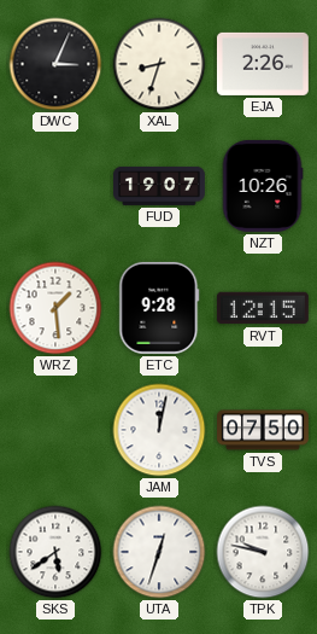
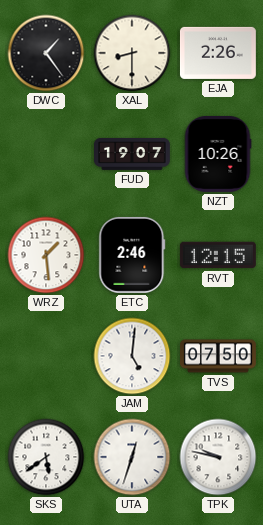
DWC: 3:04 -> 1:24
XAL: 8:33 -> 8:30
ETC: 9:28 -> 2:46
JAM: 12:02 -> 5:01
